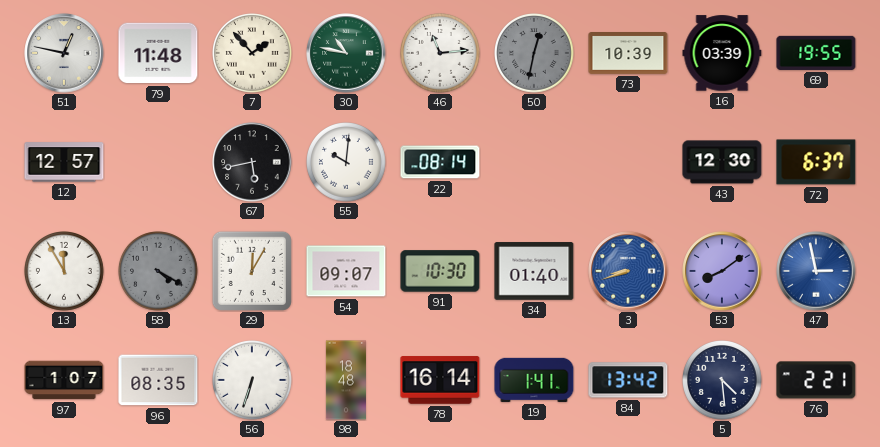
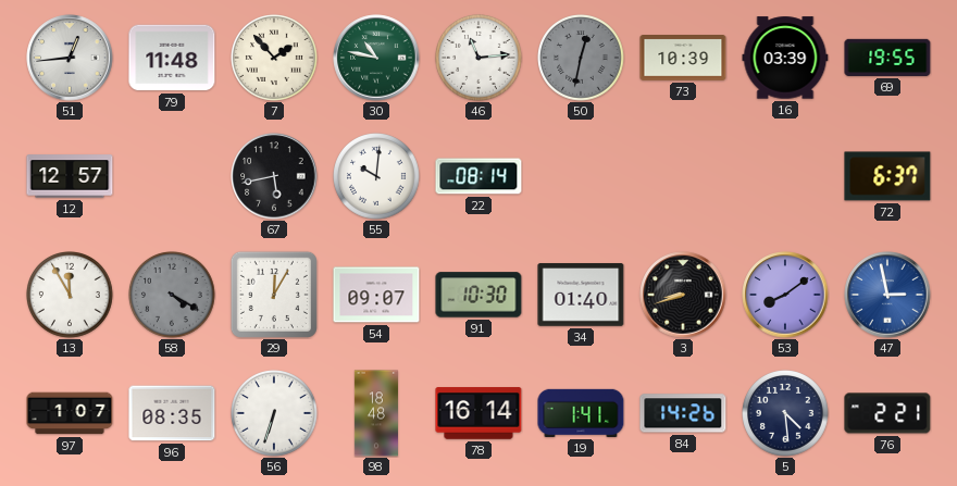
51: 12:47 -> 12:44
43: 12:30 -> none
3 dial: blue -> black
84: 13:42 -> 14:26
